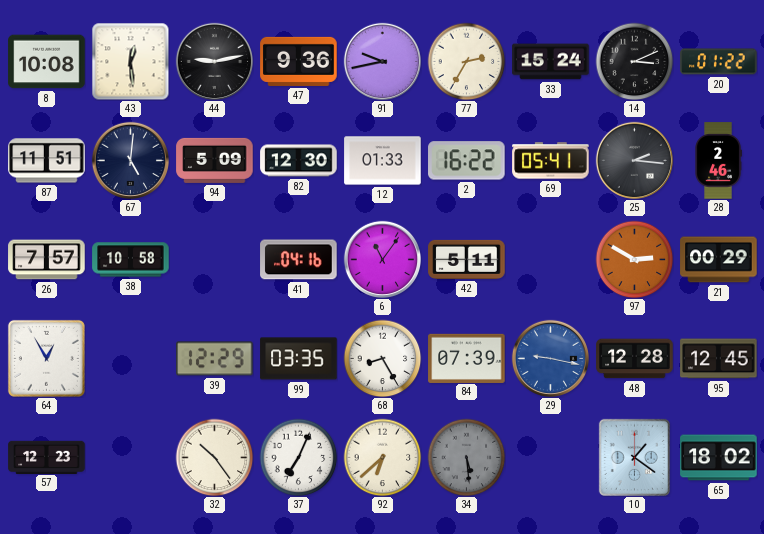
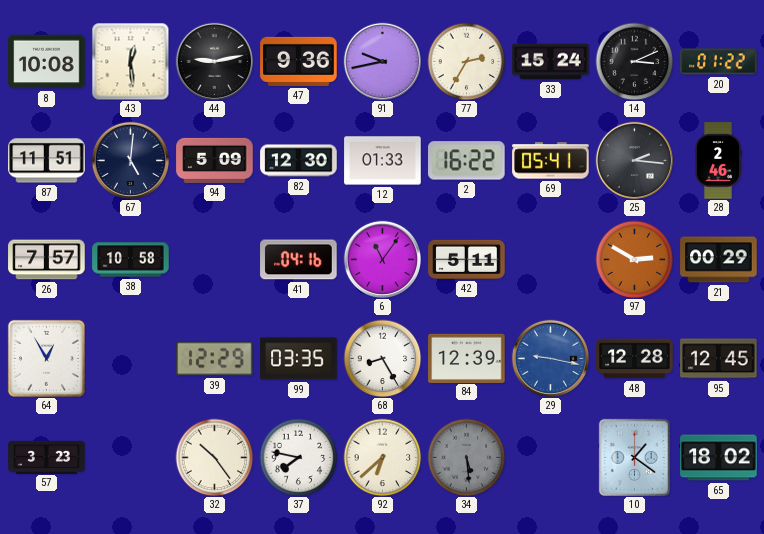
84: 07:39 -> 12:39
57: 12:23 -> 3:23
37: 7:04 -> 7:47
